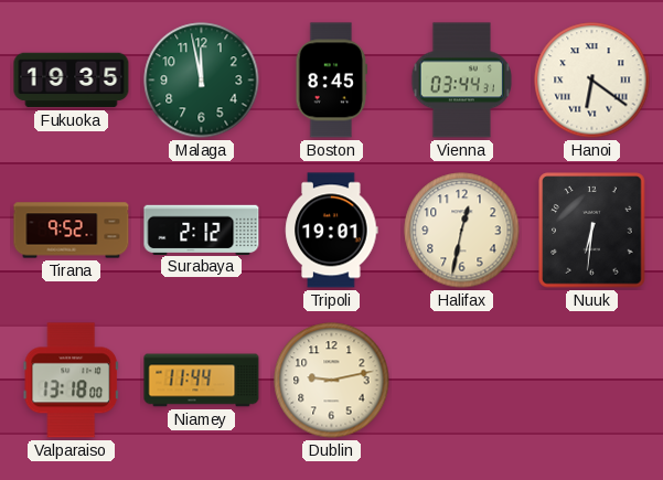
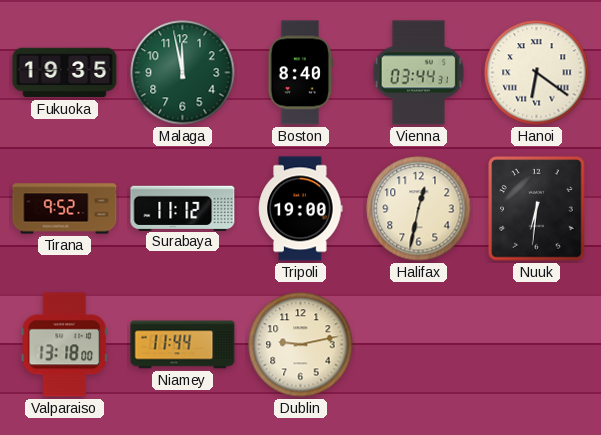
Boston: 8:45 -> 8:40
Surabaya: 2:12 -> 11:12
Tripoli: 19:01 -> 19:00
